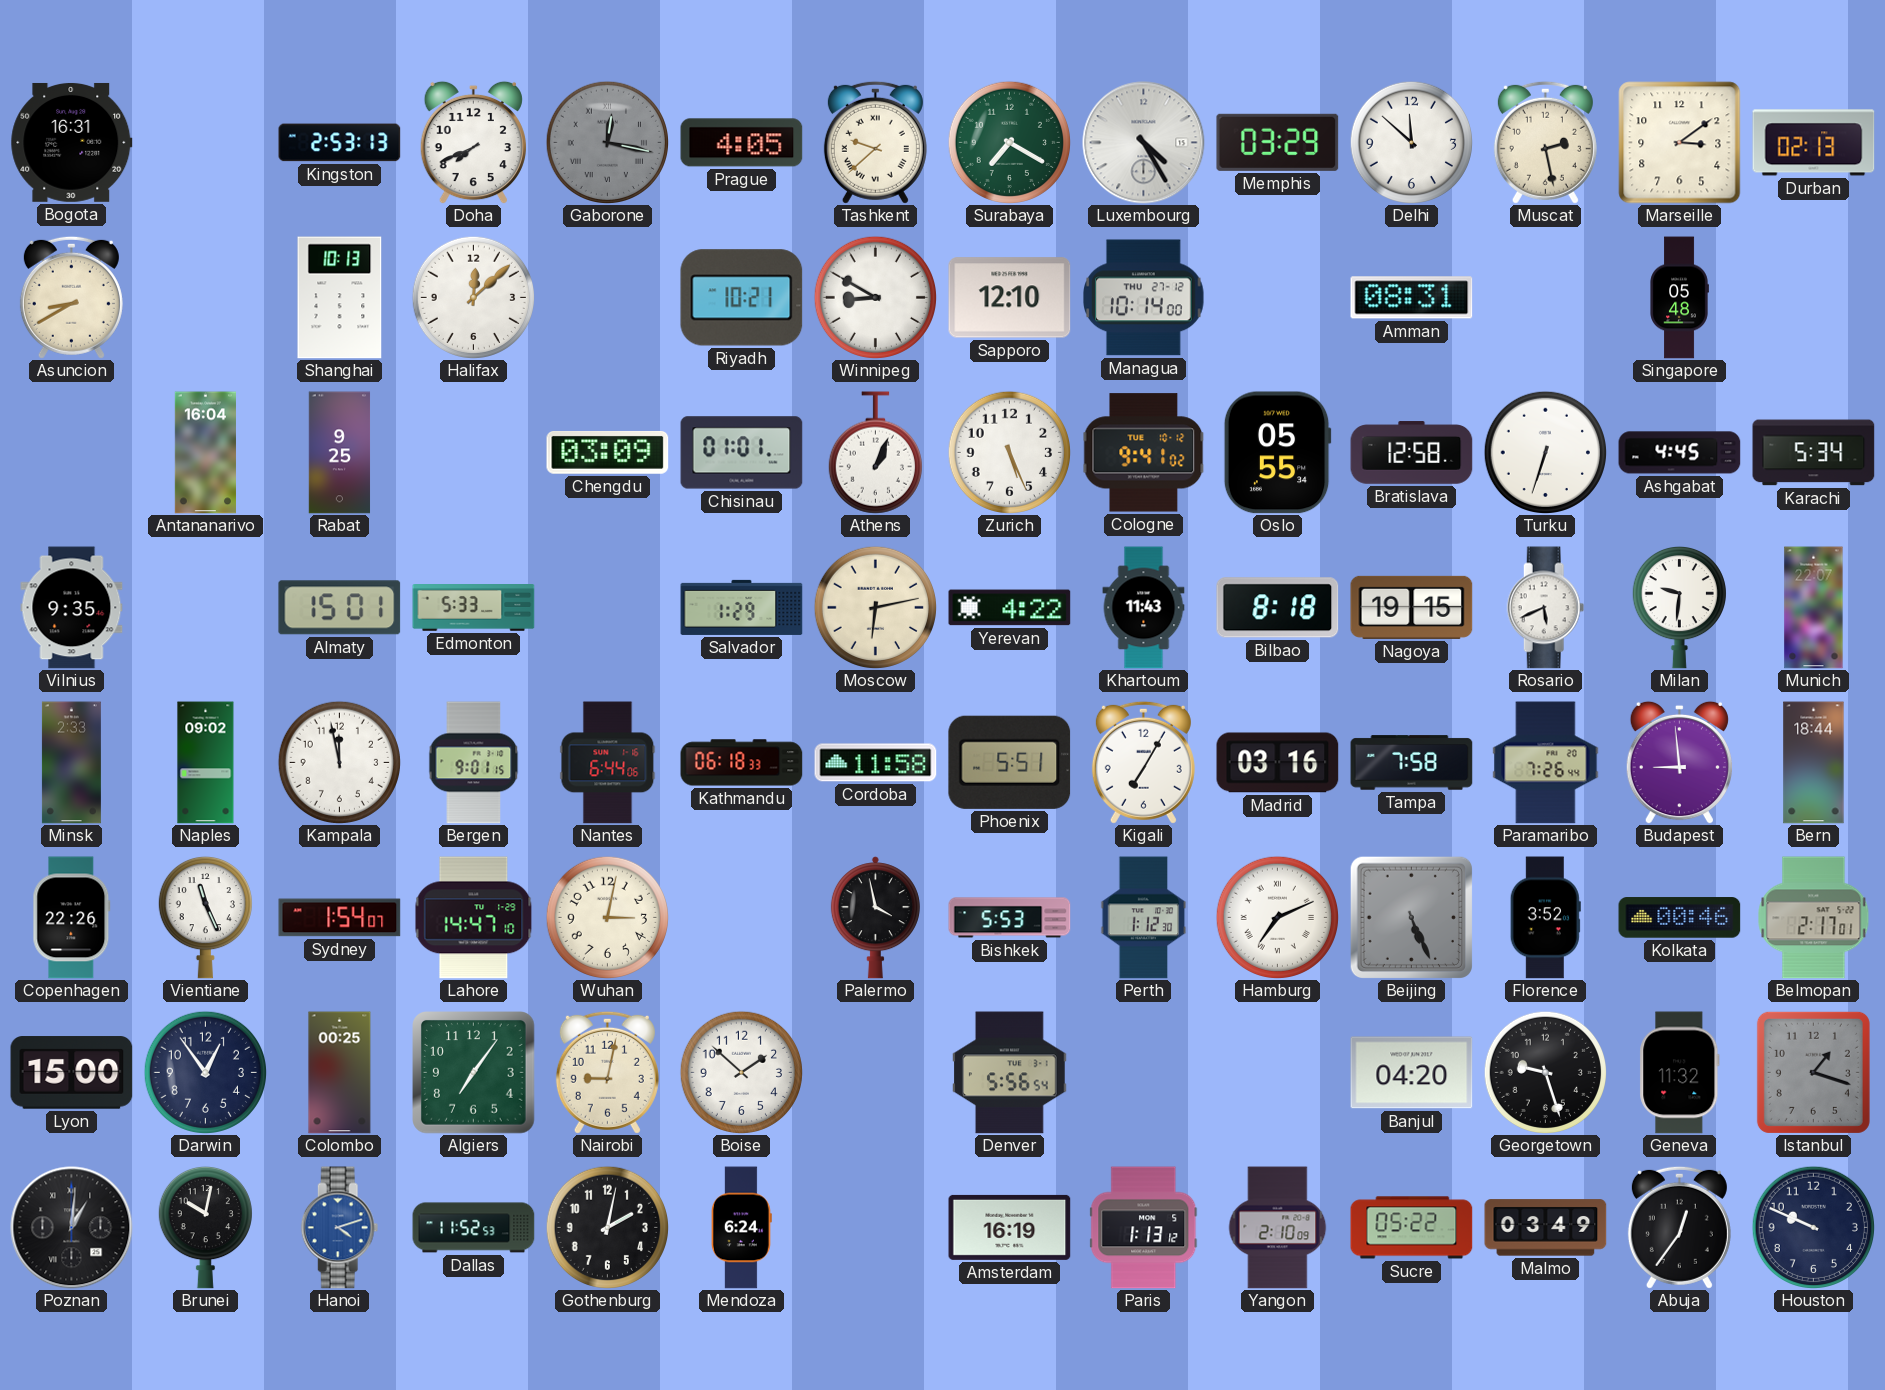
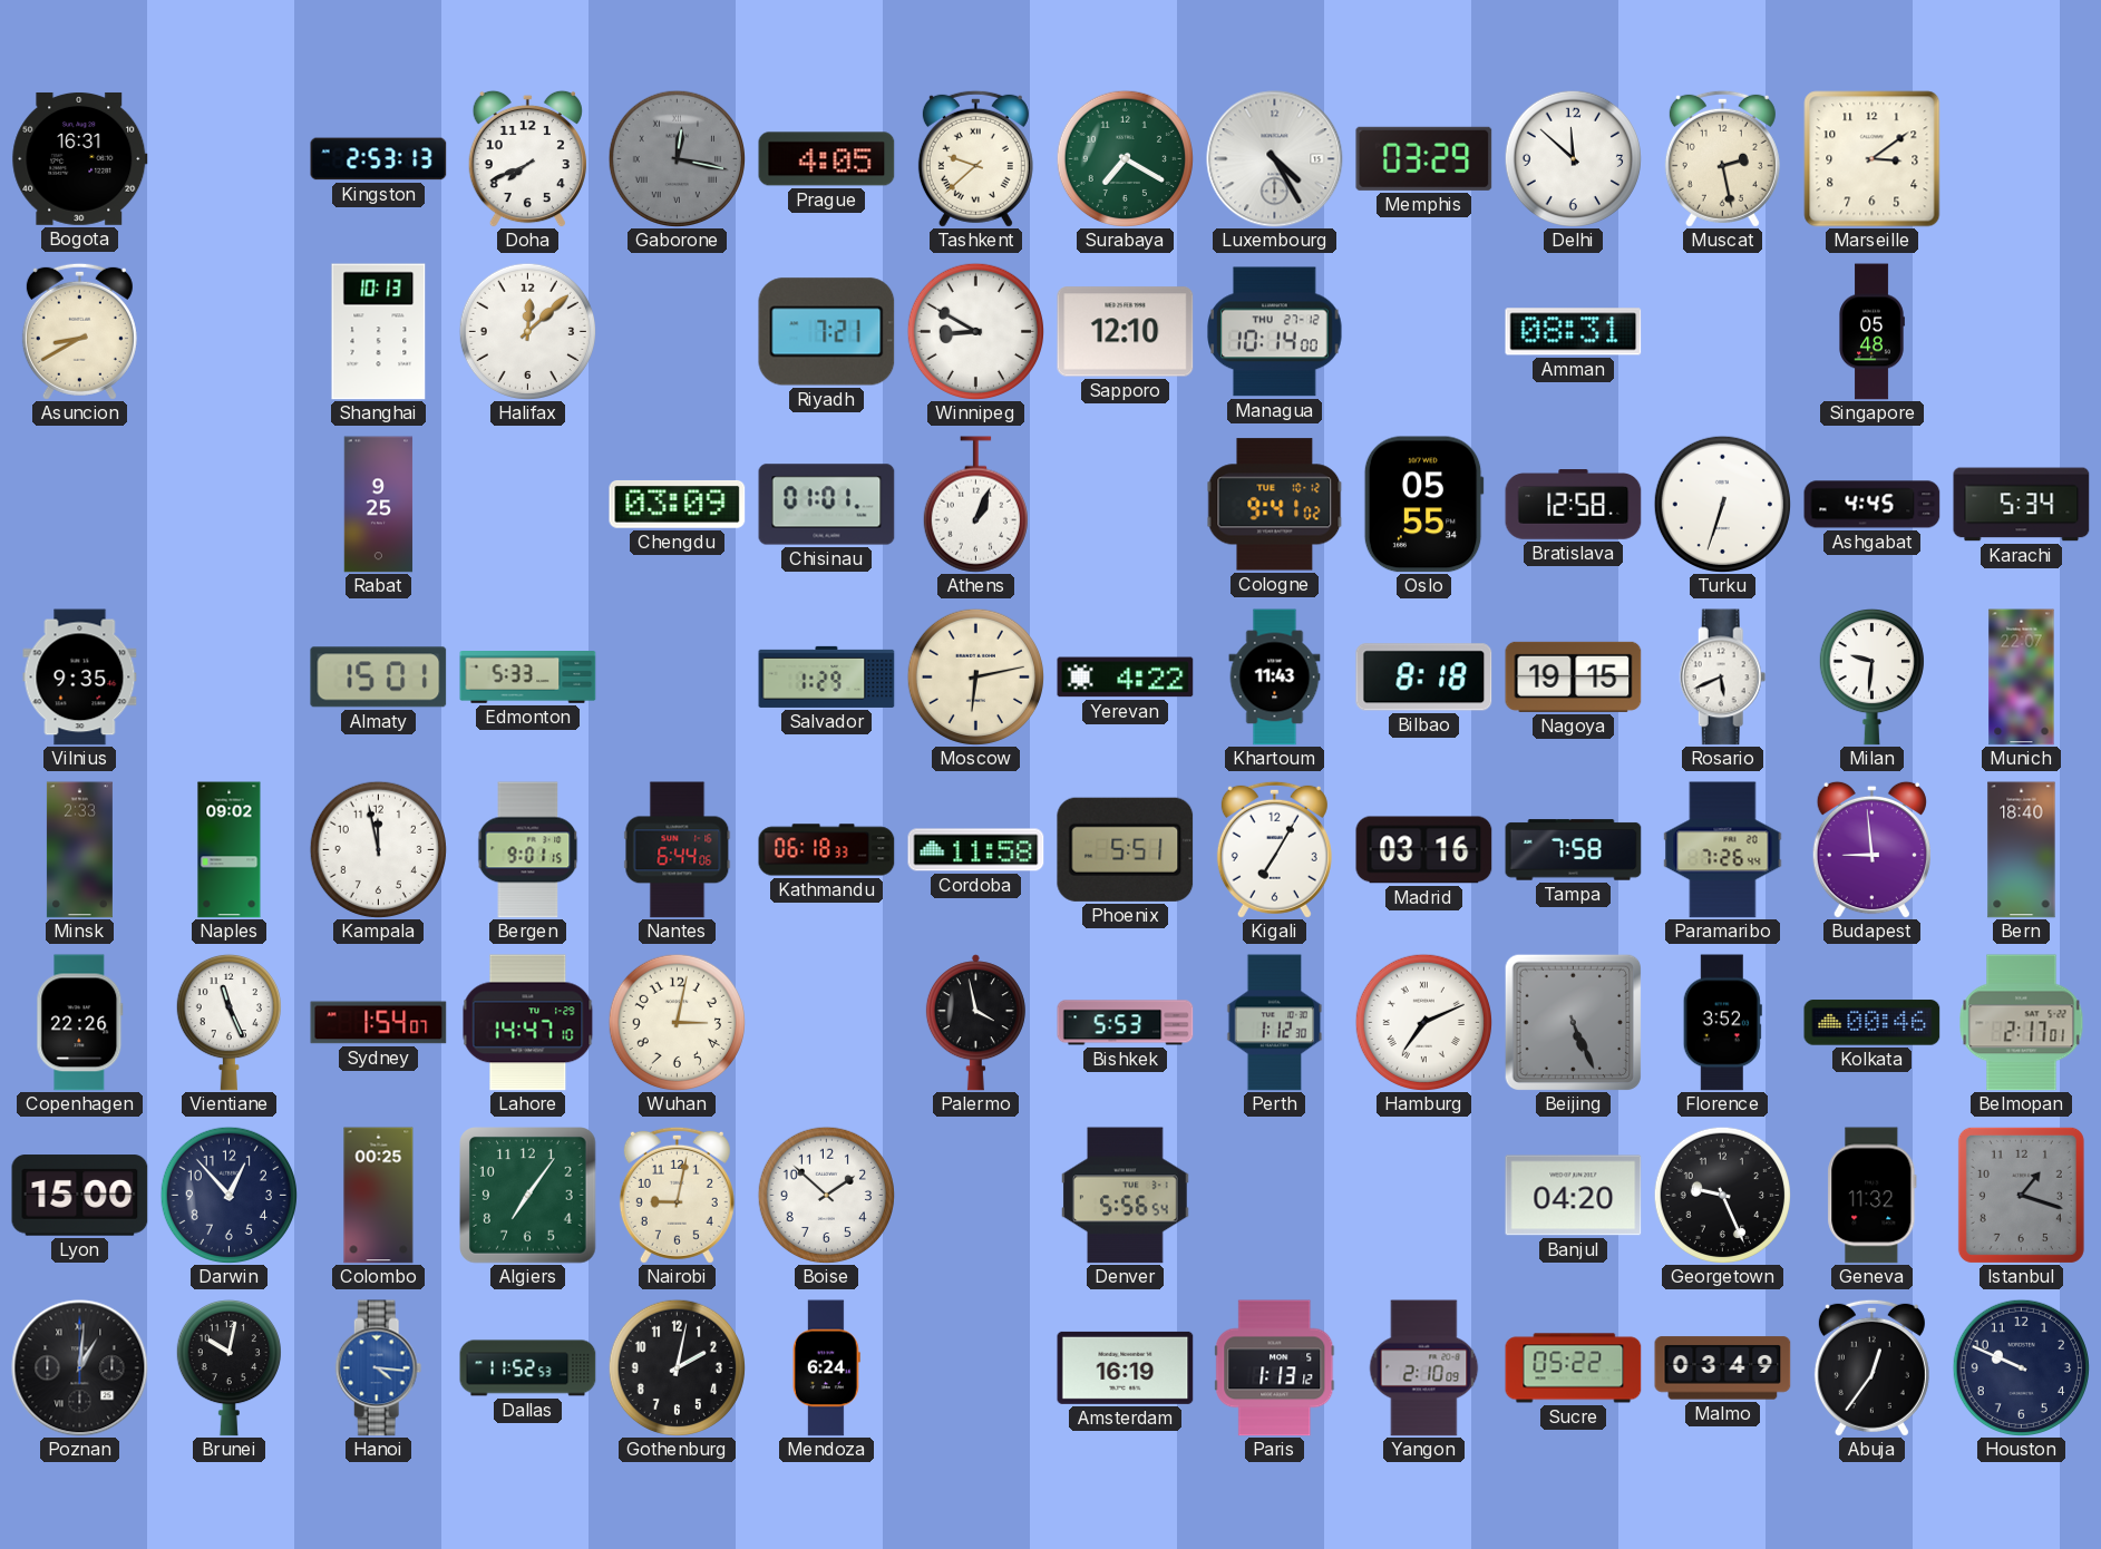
Durban: 02:13 -> none
Riyadh: 10:21 -> 7:21
Antananarivo: 16:04 -> none
Zurich: 5:26 -> none
Bern: 18:44 -> 18:40
Darwin: 12:54 -> 12:53
Georgetown: 9:27 -> 9:26
Hanoi: 4:12 -> 4:16
